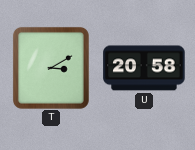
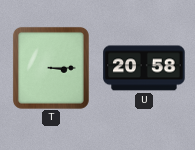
T: 3:10 -> 3:15
